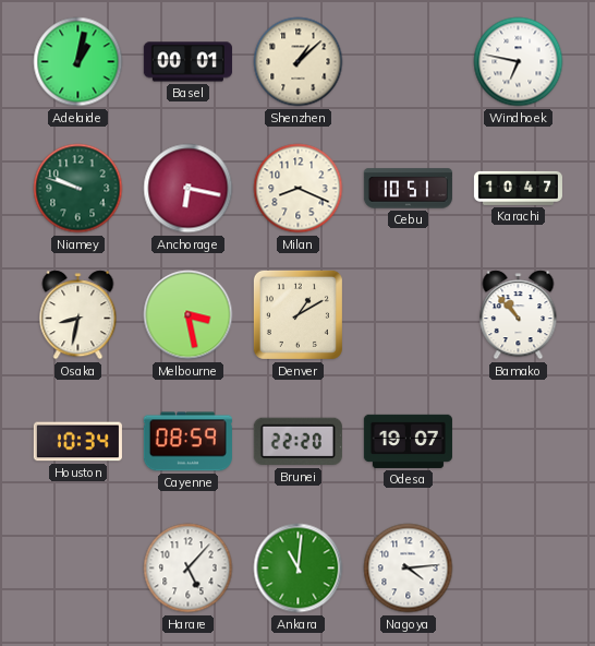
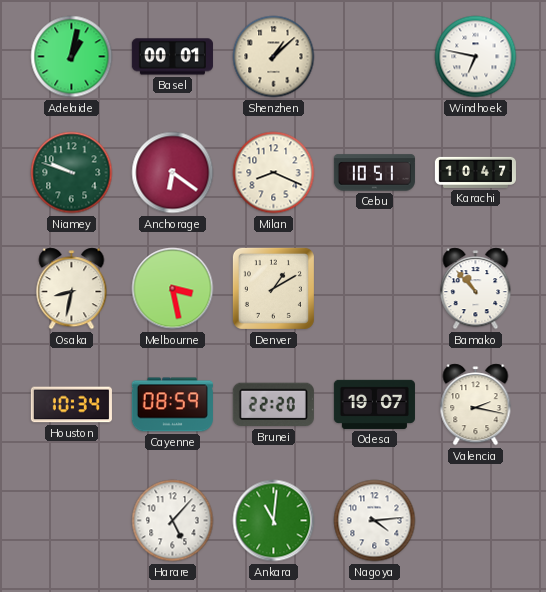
Anchorage: 6:17 -> 6:21
Valencia: none -> 2:17
